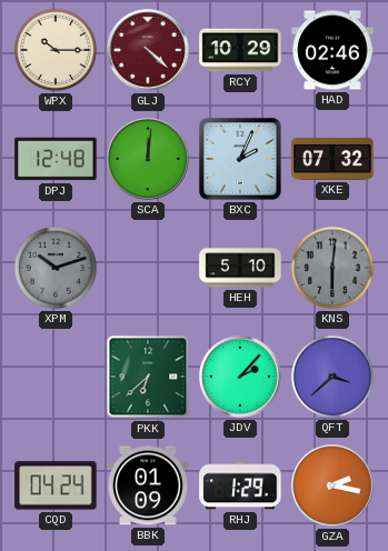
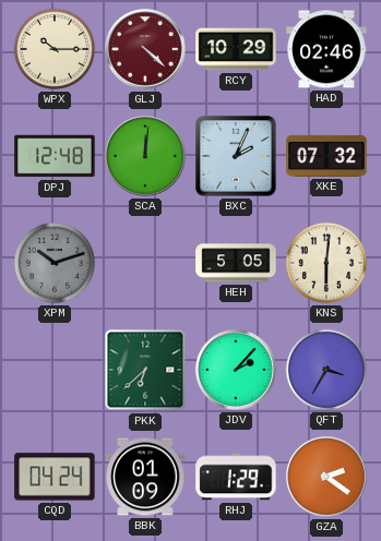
HEH: 5:10 -> 5:05
KNS dial: grey -> cream
QFT: 3:38 -> 3:35
GZA: 2:17 -> 2:21
